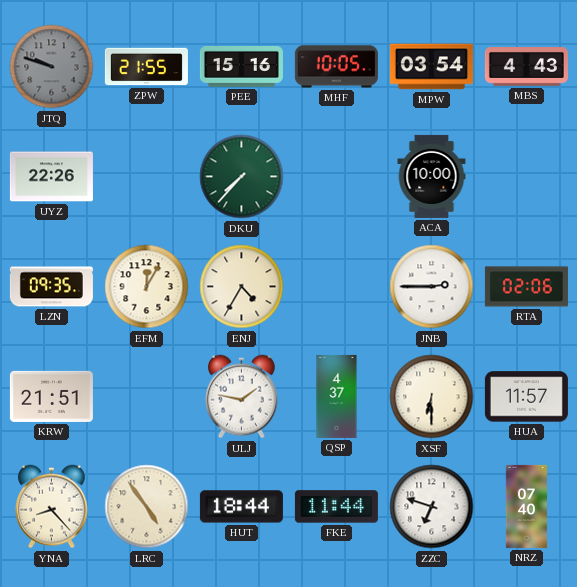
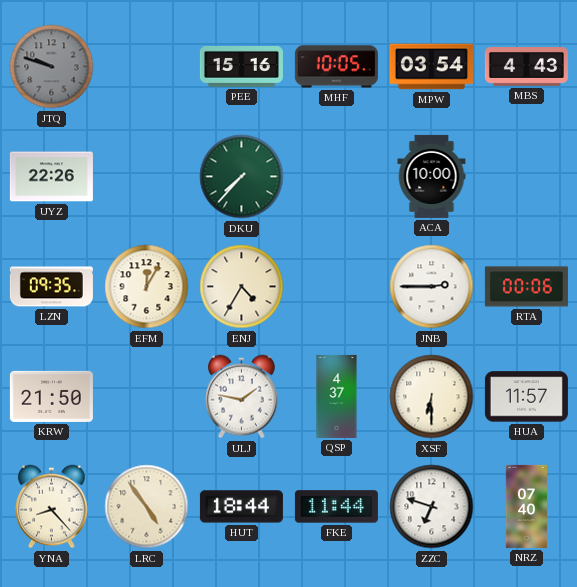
ZPW: 21:55 -> none
RTA: 02:06 -> 00:06
KRW: 21:51 -> 21:50
